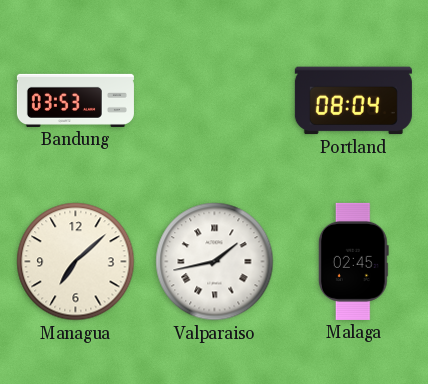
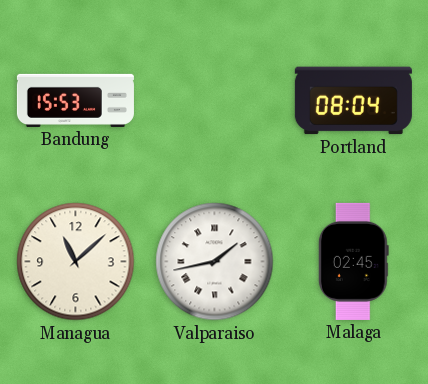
Bandung: 03:53 -> 15:53
Managua: 7:08 -> 11:08
